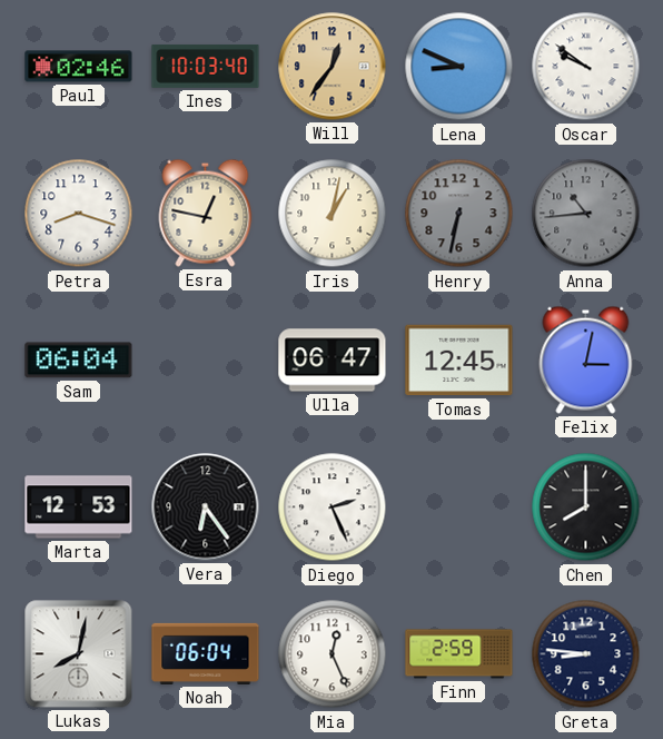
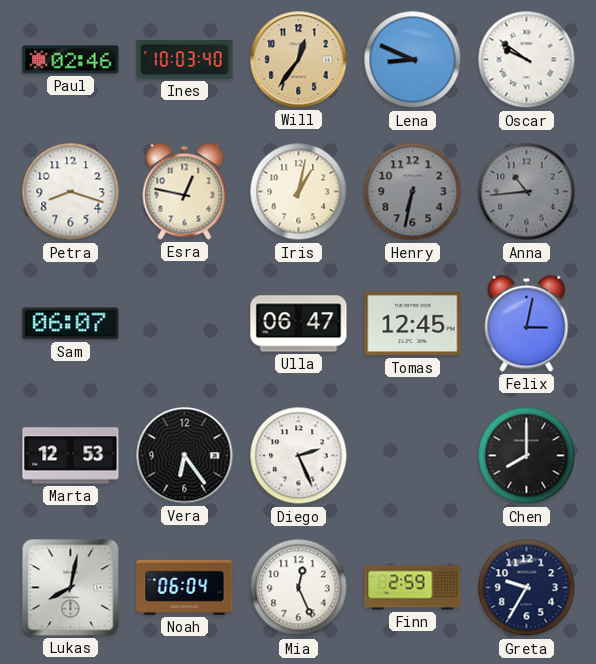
Sam: 06:04 -> 06:07
Greta: 8:46 -> 9:35
